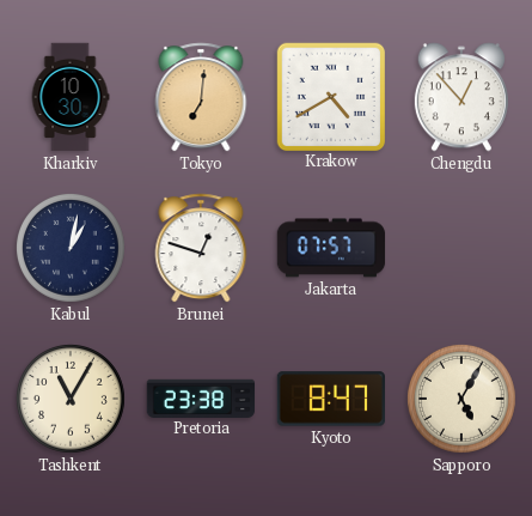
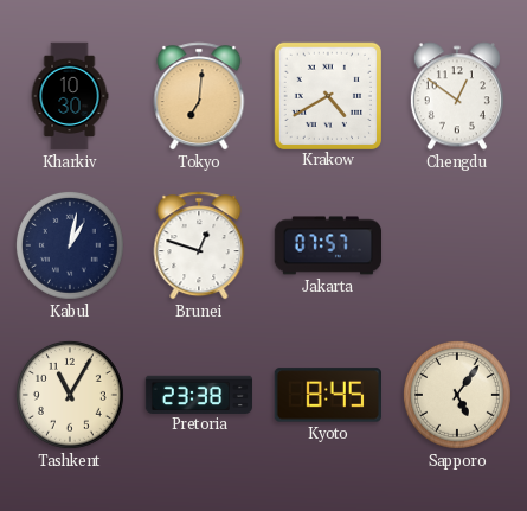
Chengdu: 12:53 -> 12:51
Kyoto: 8:47 -> 8:45
Sapporo: 5:05 -> 5:06
